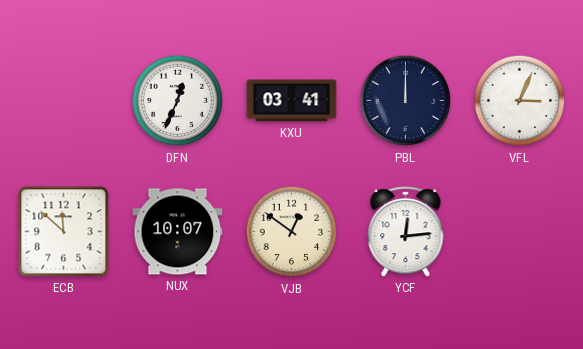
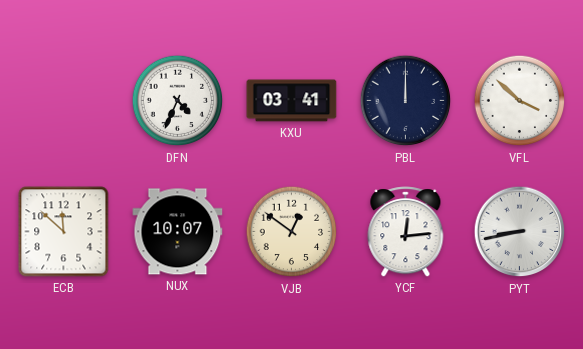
DFN: 12:34 -> 4:34
VFL: 3:04 -> 3:52
PYT: none -> 8:43
